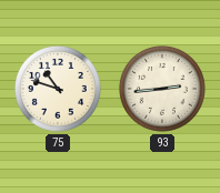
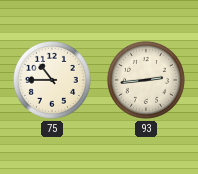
75: 10:48 -> 10:45
